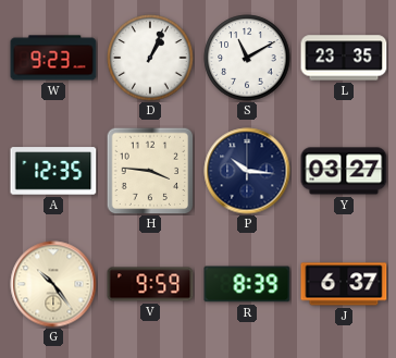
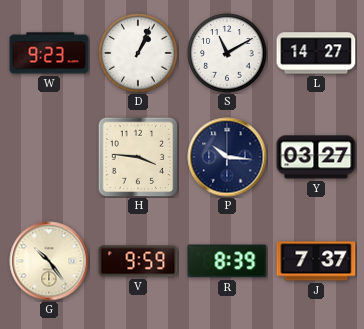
L: 23:35 -> 14:27
A: 12:35 -> none
J: 6:37 -> 7:37
